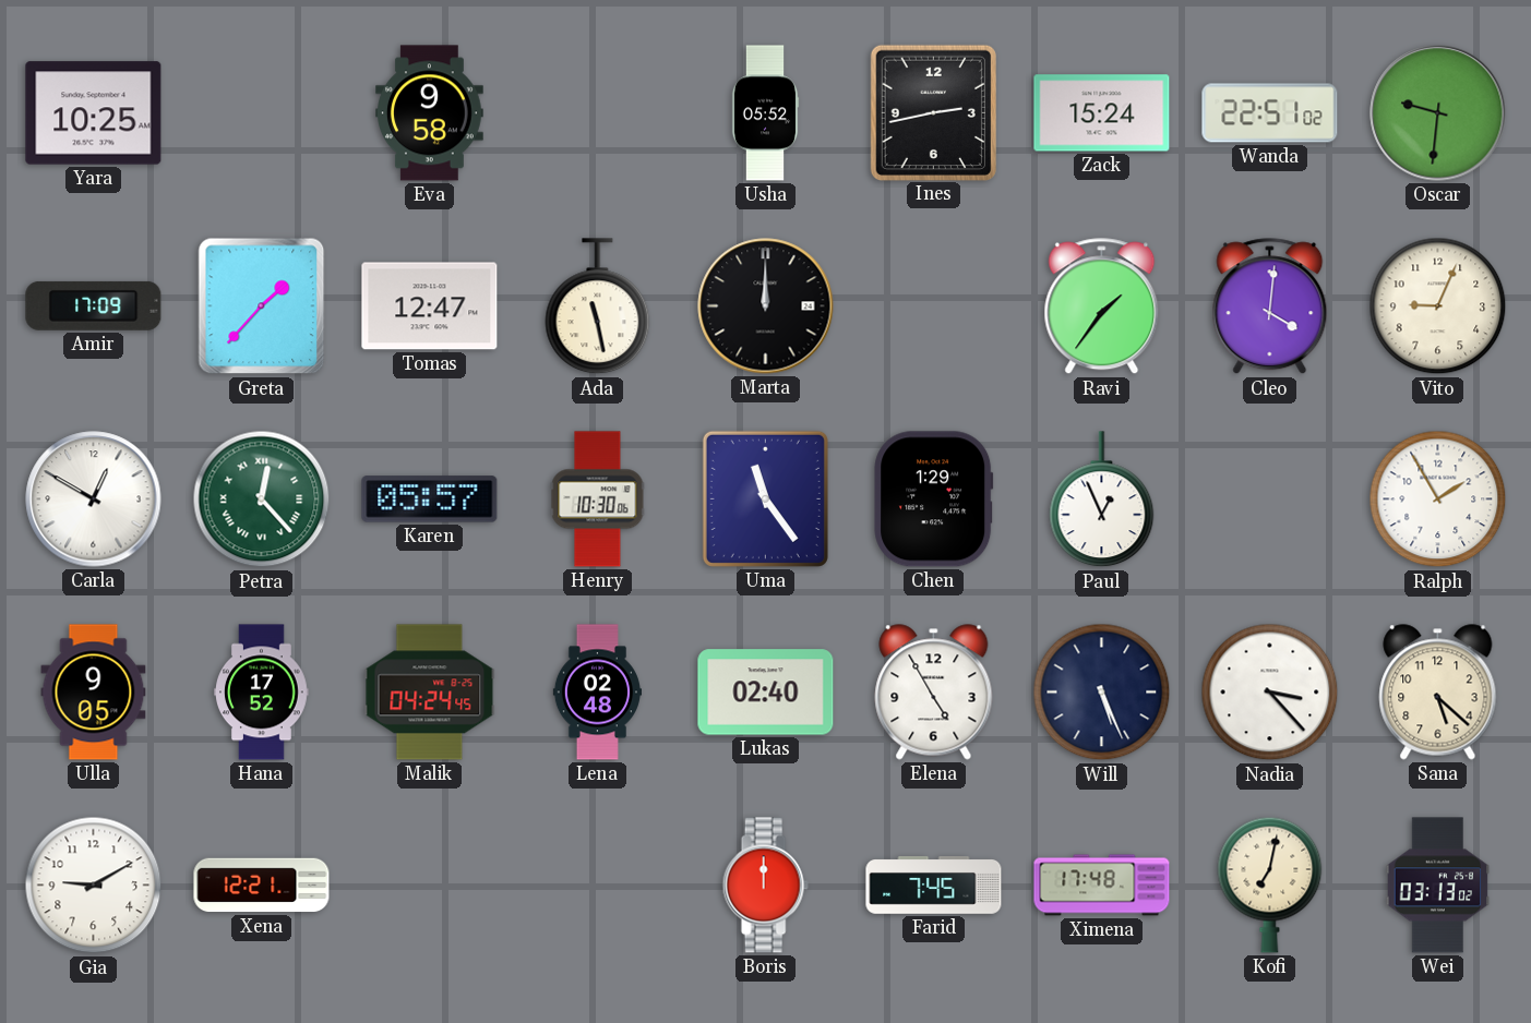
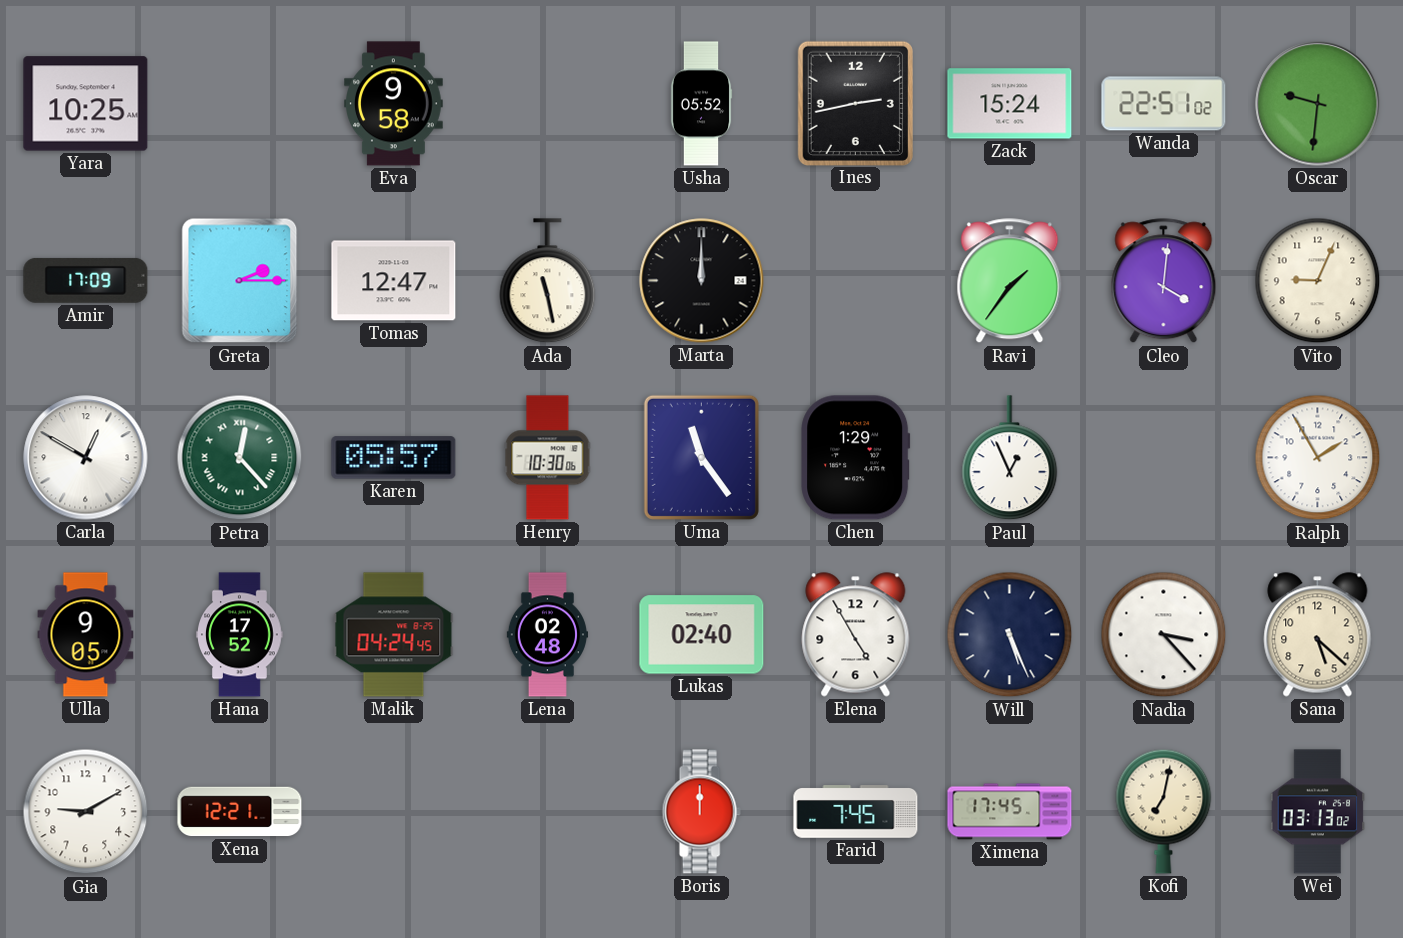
Greta: 1:37 -> 2:15
Ximena: 17:48 -> 17:45
